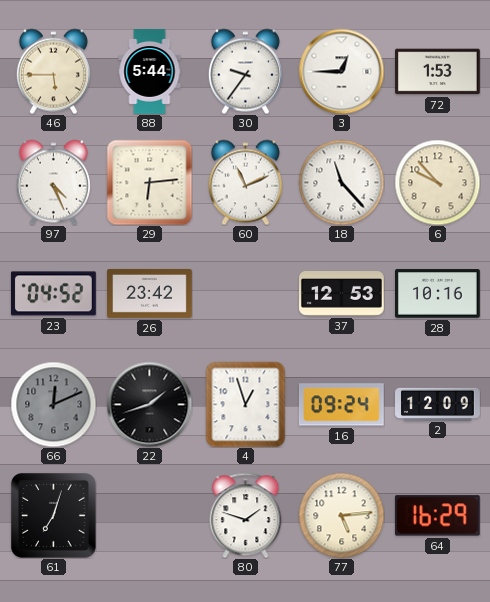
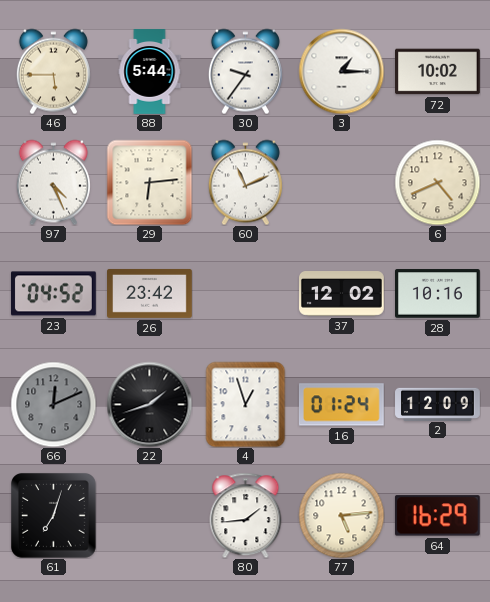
3: 12:45 -> 1:15
72: 1:53 -> 10:02
18: 11:23 -> none
6: 9:53 -> 4:41
37: 12:53 -> 12:02
16: 09:24 -> 01:24
80: 1:48 -> 1:44
